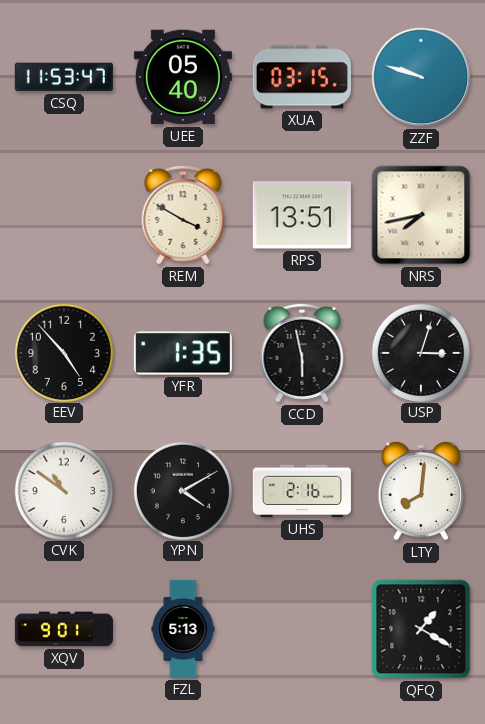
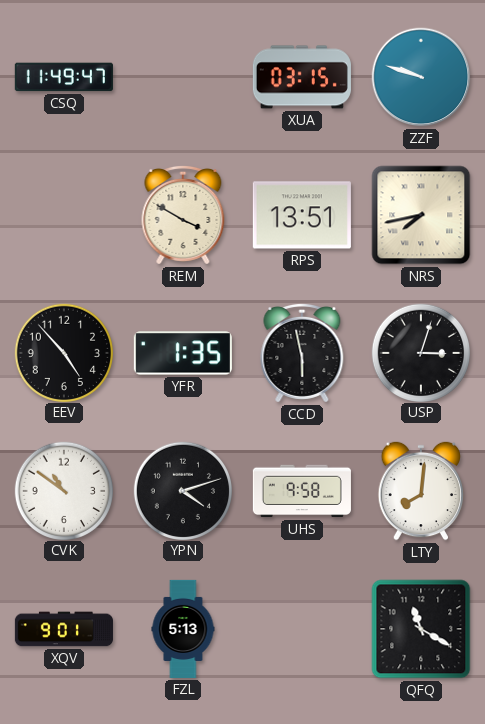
CSQ: 11:53 -> 11:49
UEE: 05:40 -> none
YPN: 4:10 -> 4:12
UHS: 2:16 -> 9:58
QFQ: 1:20 -> 11:20
